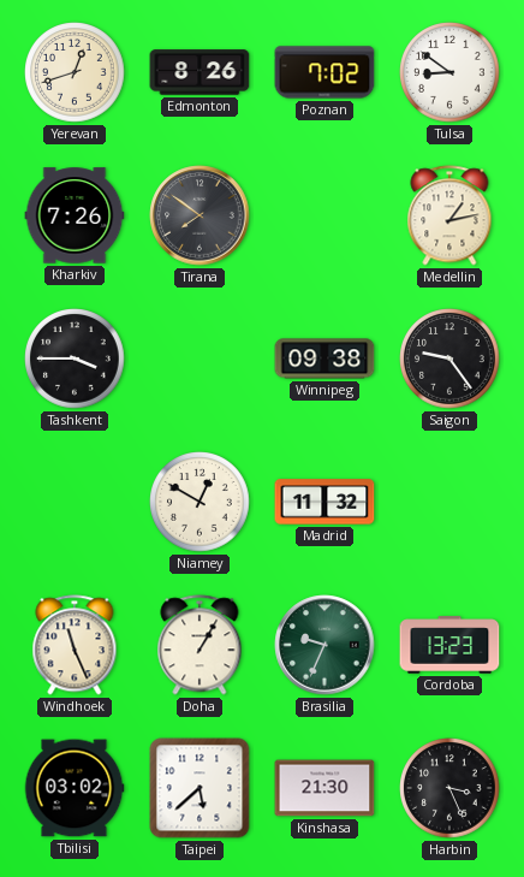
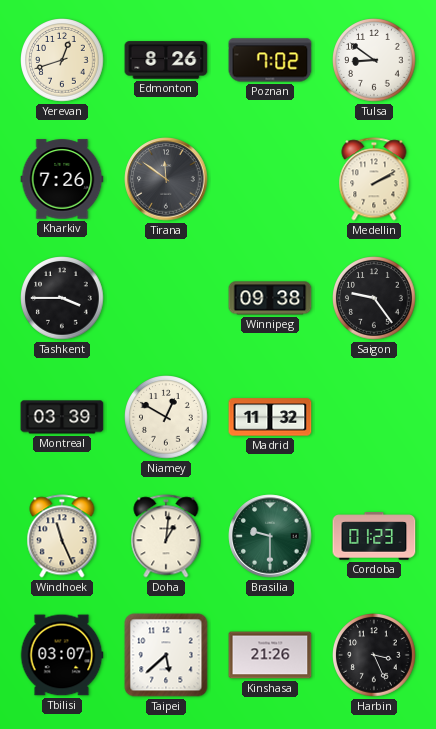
Tirana: 7:51 -> 11:51
Medellin: 1:13 -> 2:10
Montreal: none -> 03:39
Doha: 1:05 -> 1:01
Brasilia: 9:34 -> 9:30
Cordoba: 13:23 -> 01:23
Tbilisi: 03:02 -> 03:07
Kinshasa: 21:30 -> 21:26
